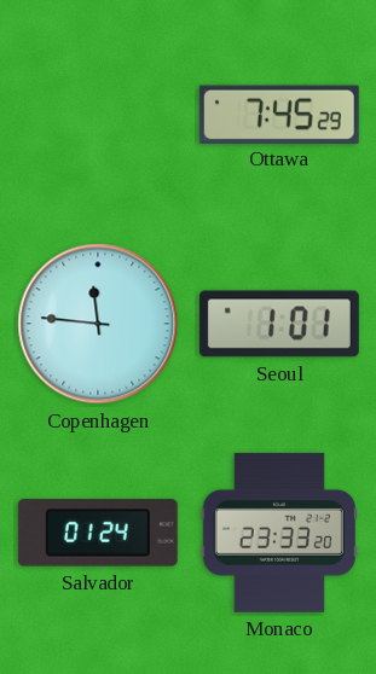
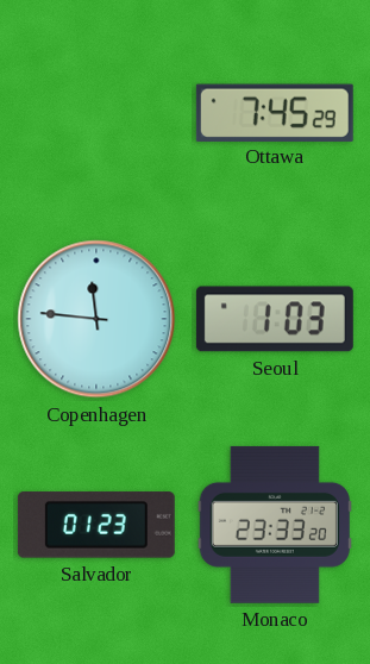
Seoul: 1:01 -> 1:03
Salvador: 01:24 -> 01:23
